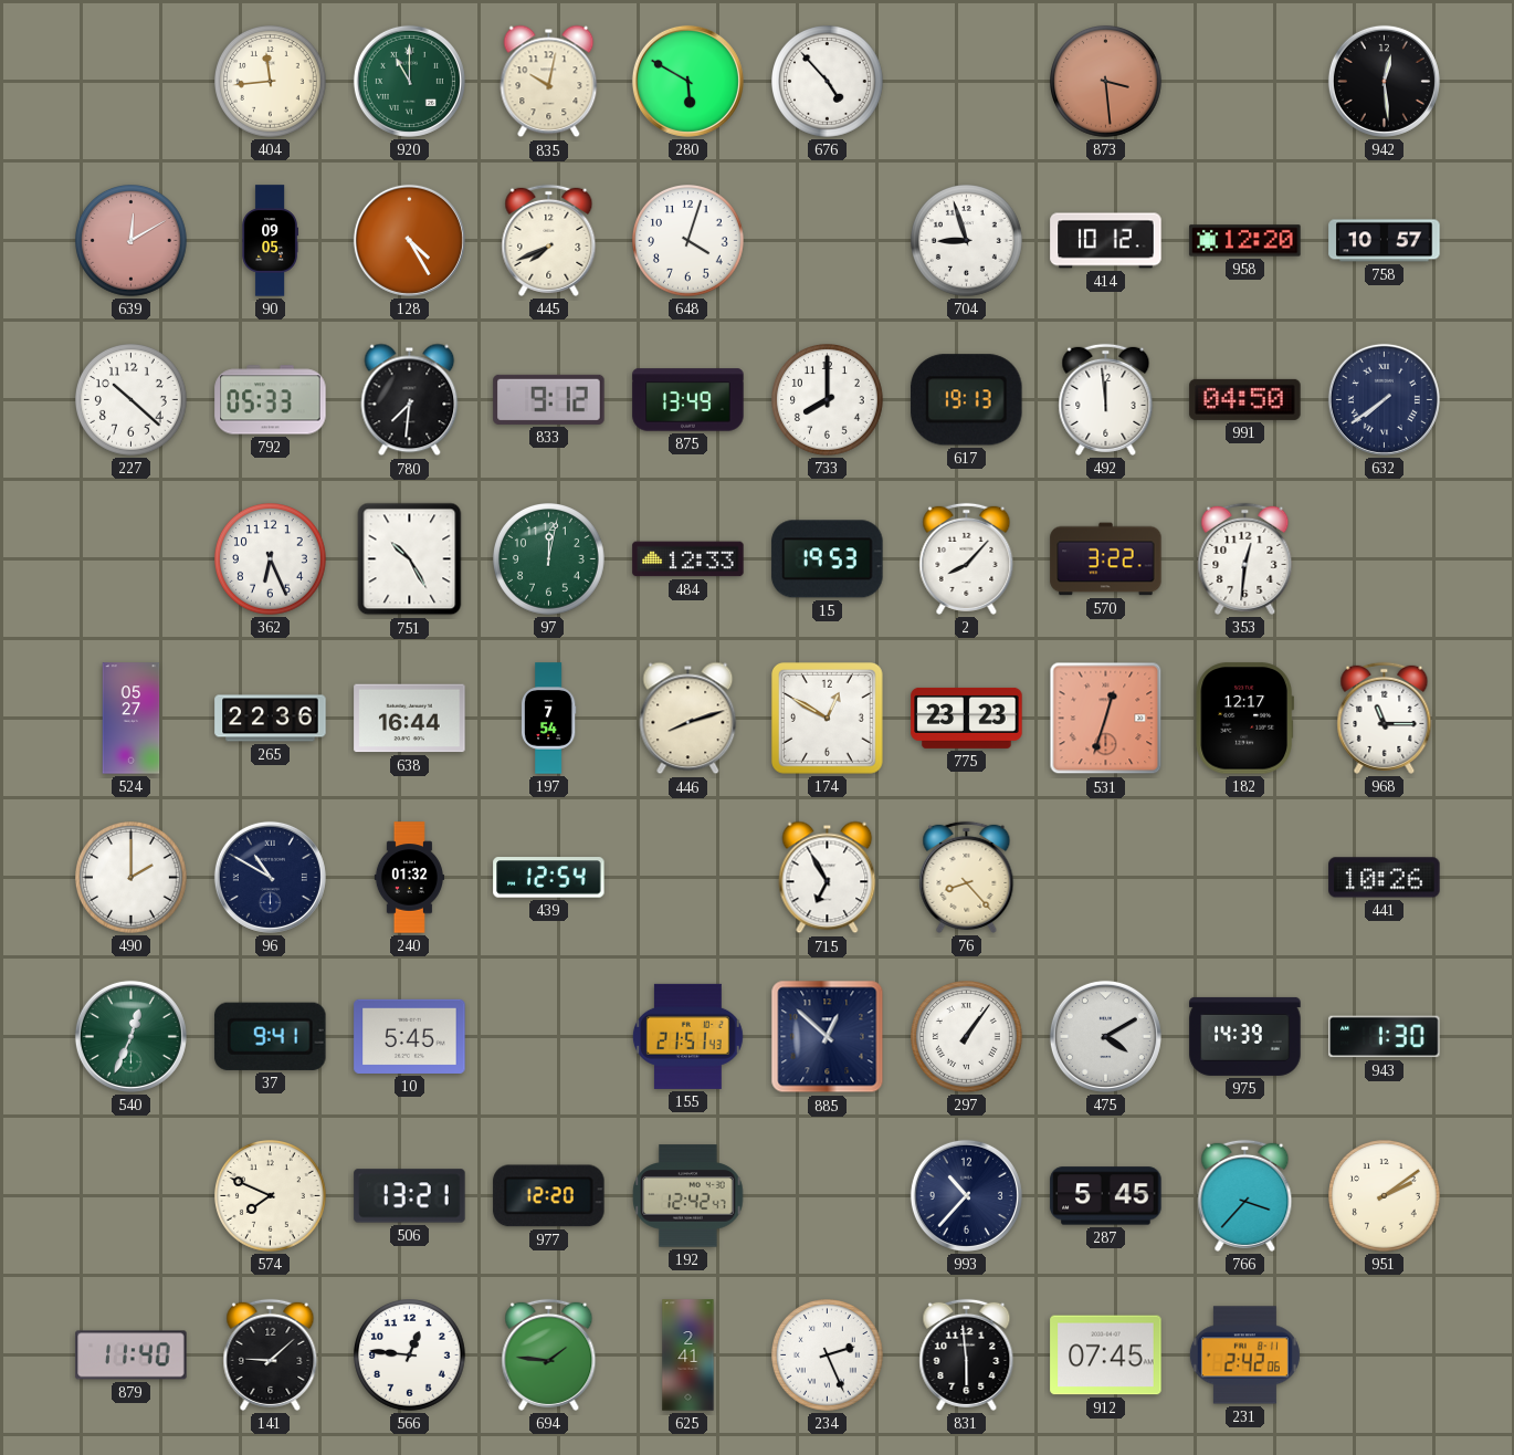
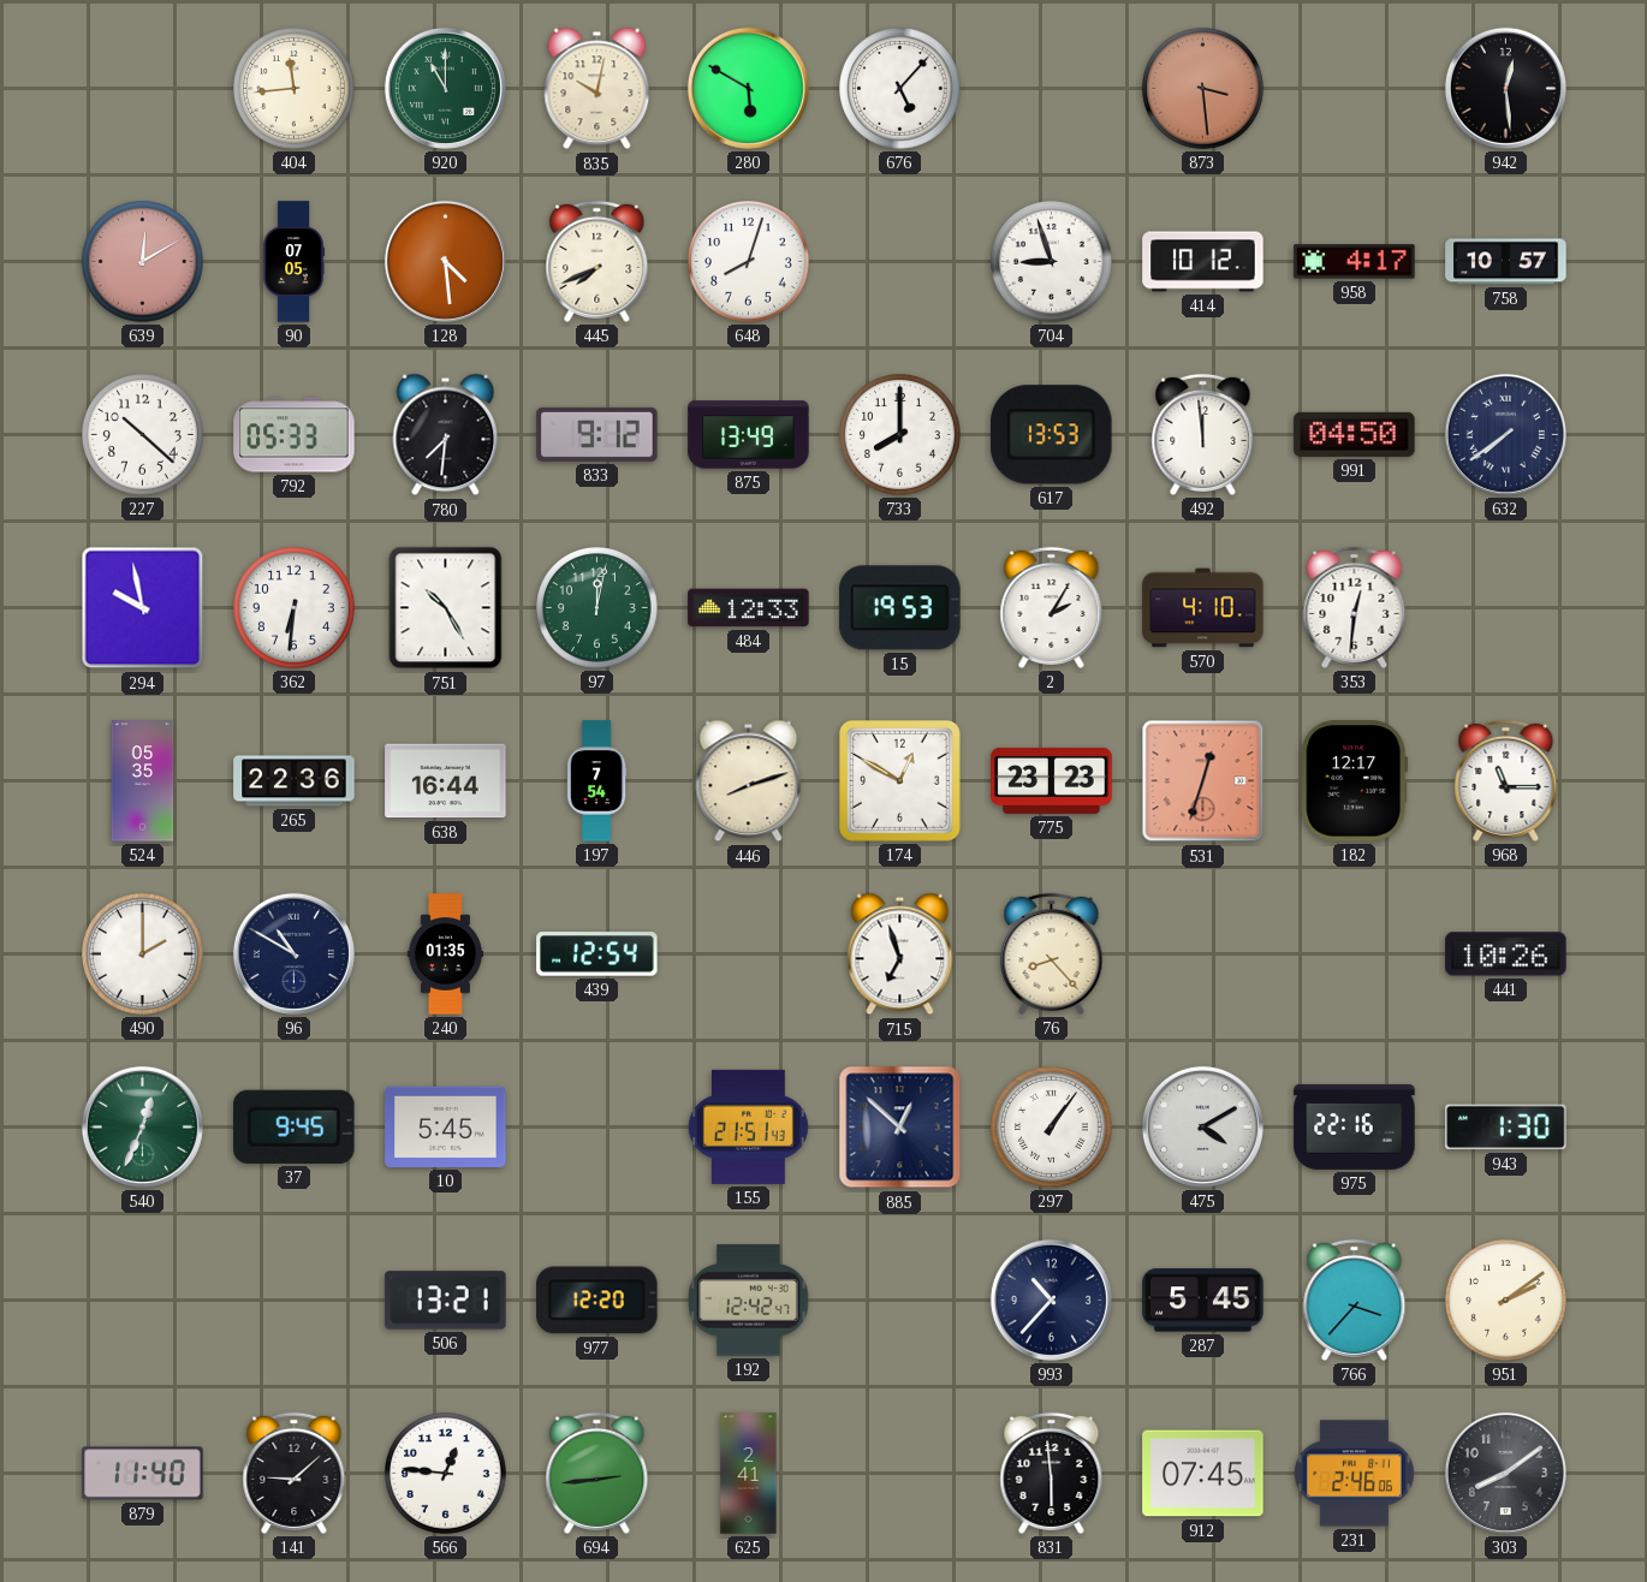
676: 4:53 -> 5:07
90: 09:05 -> 07:05
128: 4:25 -> 4:29
648: 4:03 -> 8:03
958: 12:20 -> 4:17
617: 19:13 -> 13:53
294: none -> 9:58
362: 6:26 -> 6:31
2: 8:07 -> 2:05
570: 3:22 -> 4:10
524: 05:27 -> 05:35
240: 01:32 -> 01:35
715: 6:55 -> 6:57
37: 9:41 -> 9:45
975: 14:39 -> 22:16
574: 7:49 -> none
694: 1:46 -> 2:44
234: 2:26 -> none
231: 2:42 -> 2:46
303: none -> 8:09
